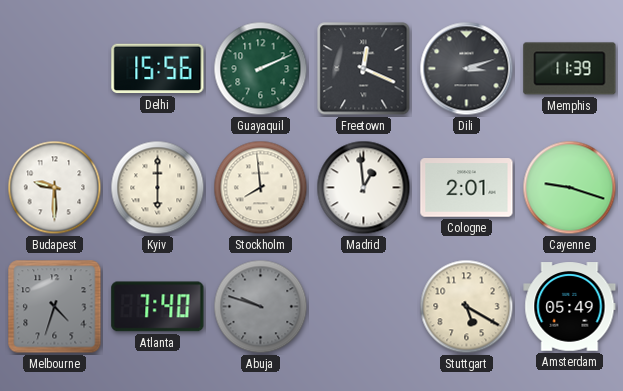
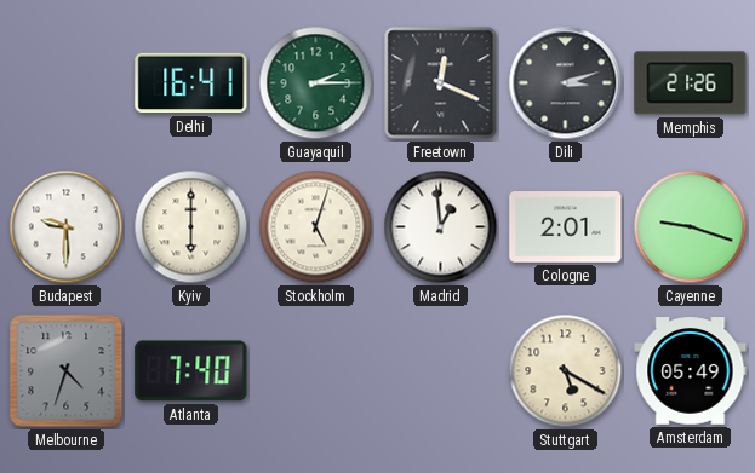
Delhi: 15:56 -> 16:41
Guayaquil: 2:11 -> 2:15
Memphis: 11:39 -> 21:26
Stockholm: 7:59 -> 5:03
Abuja: 9:48 -> none
